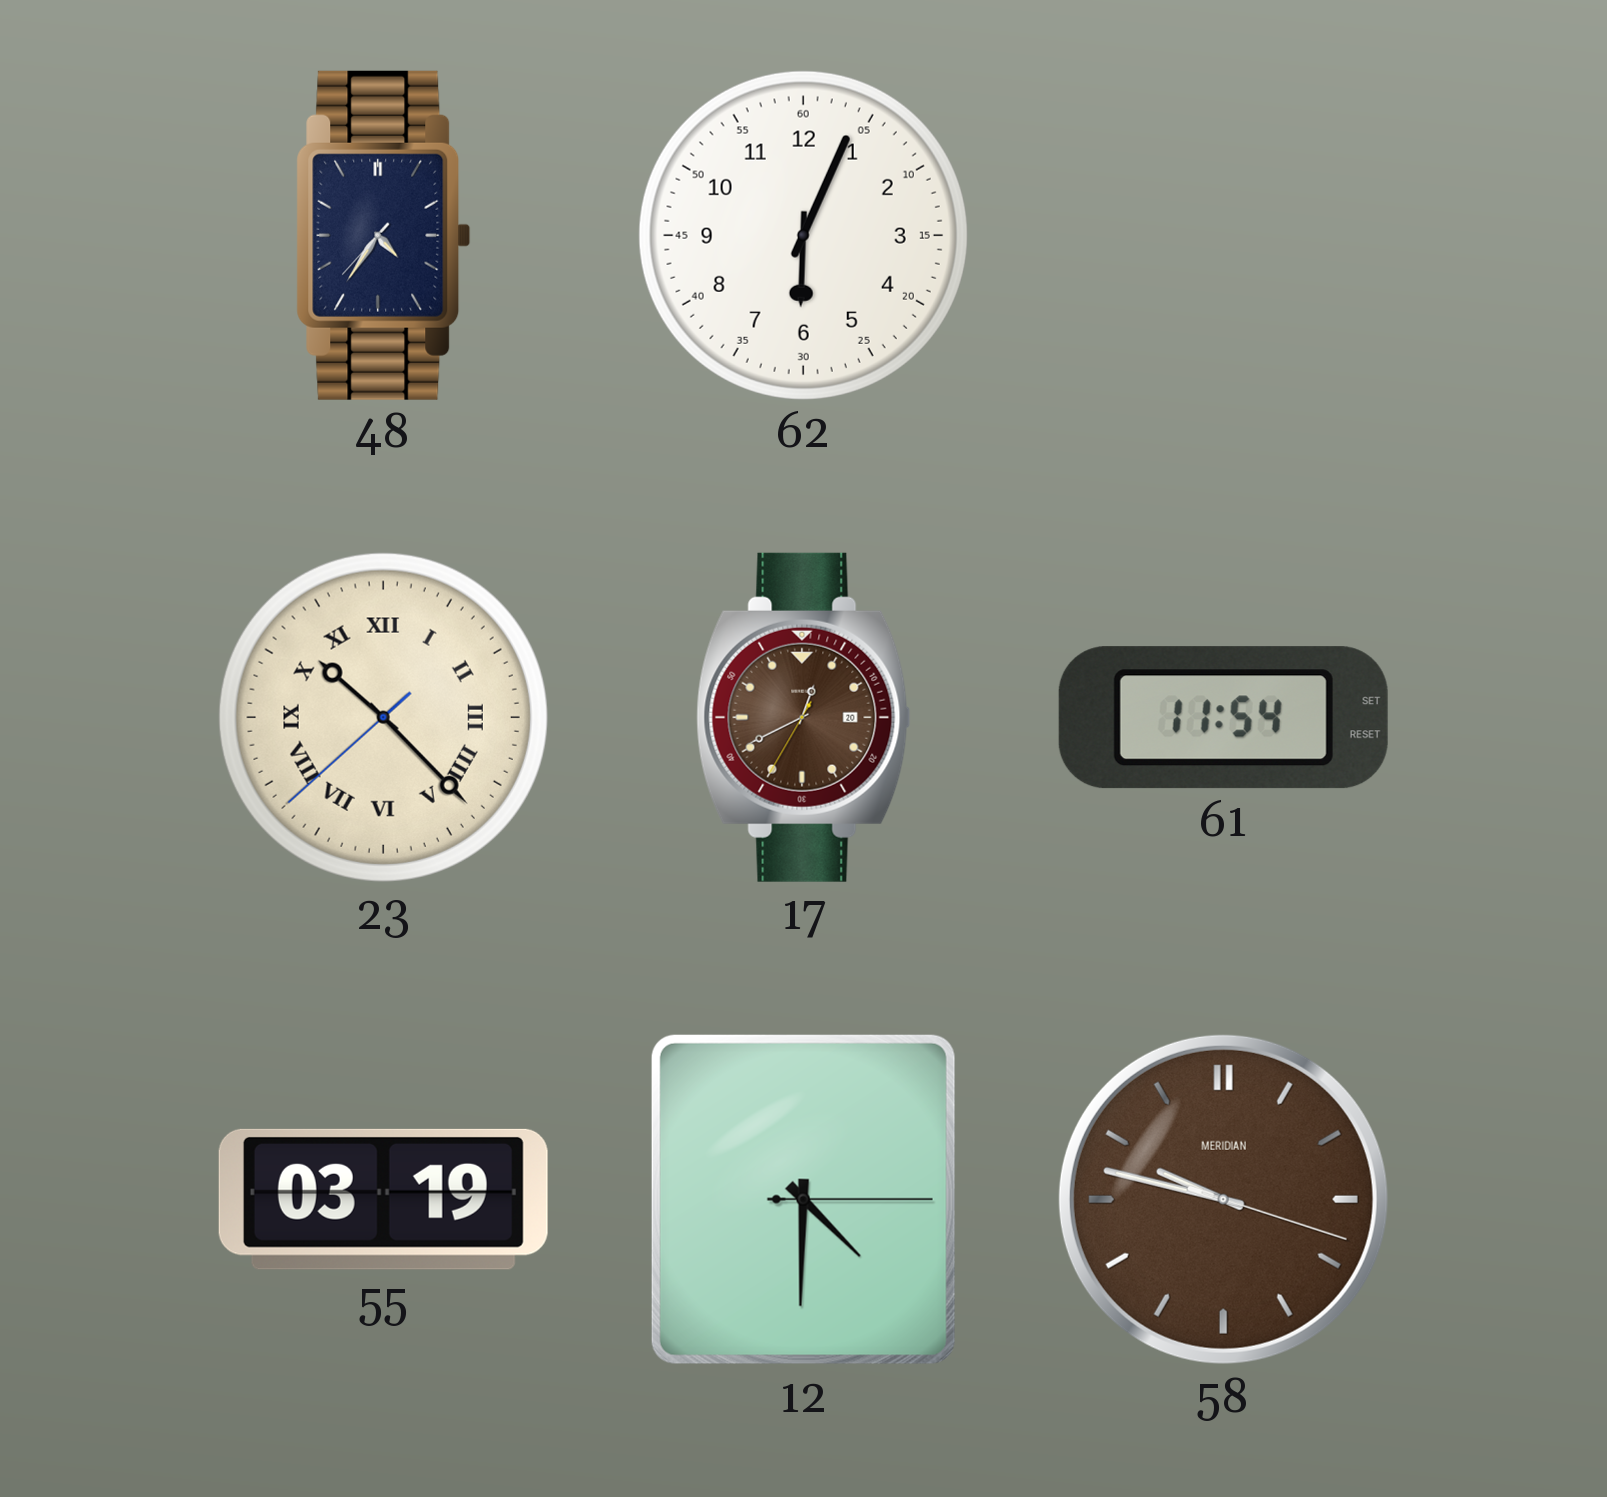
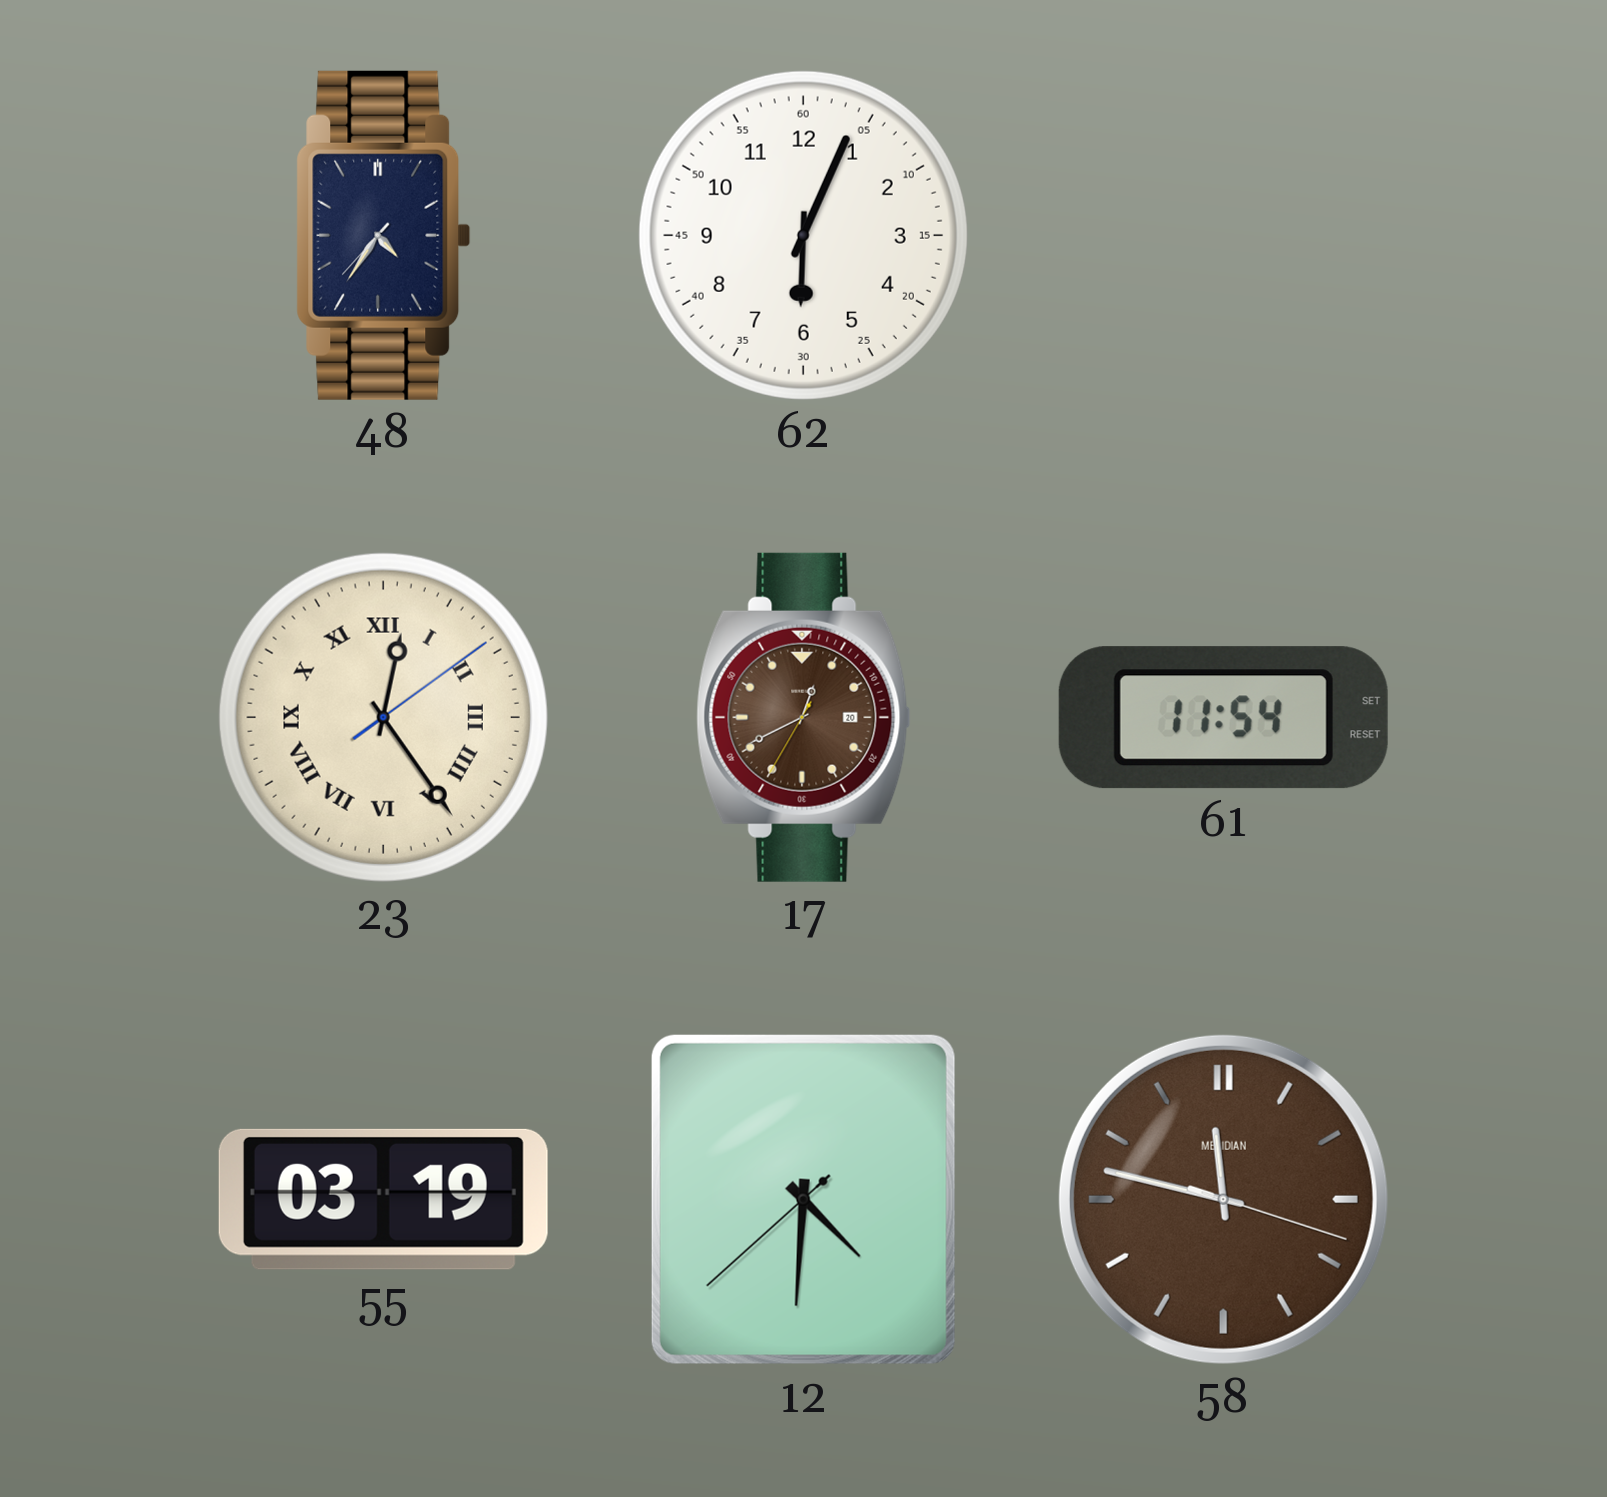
23: 10:22 -> 12:24
12: 4:30:15 -> 4:30:38
58: 9:47 -> 11:47
